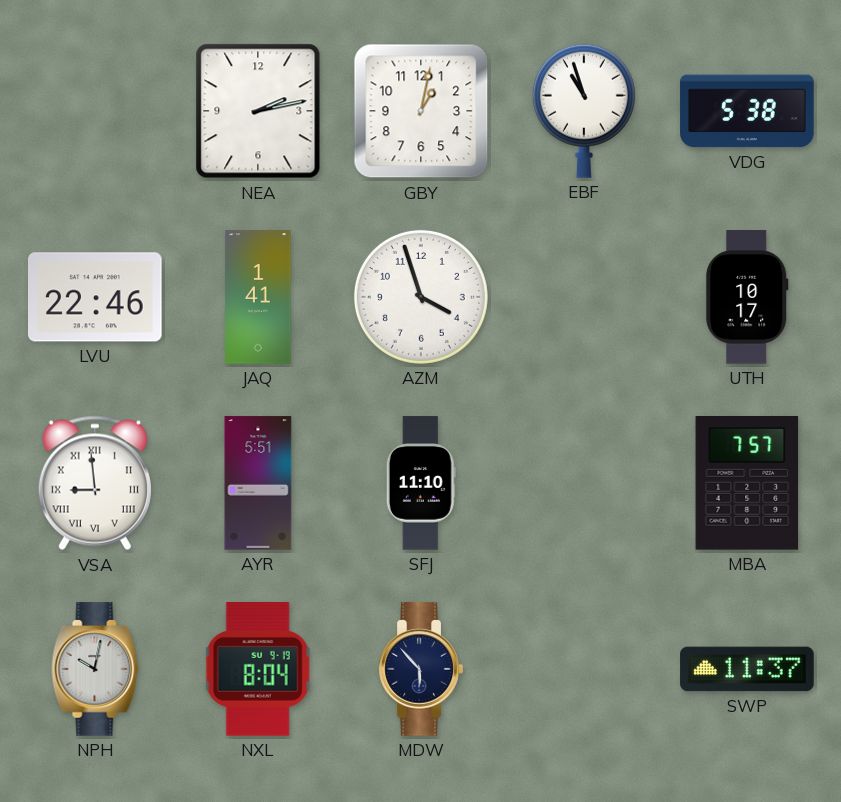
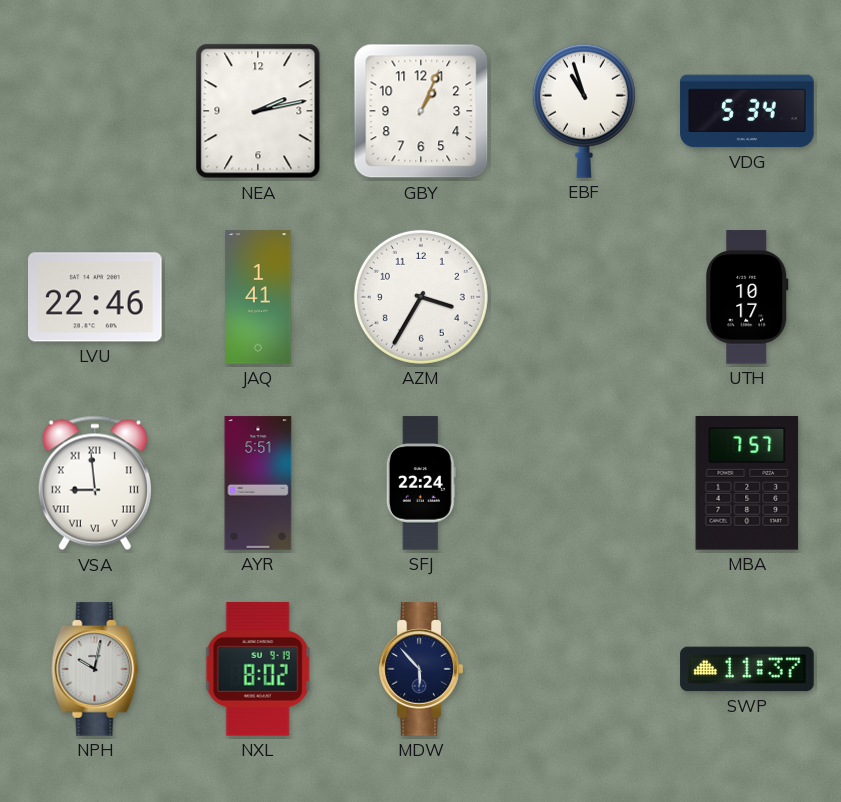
GBY: 1:02 -> 1:04
VDG: 5:38 -> 5:34
AZM: 3:57 -> 3:35
SFJ: 11:10 -> 22:24
NXL: 8:04 -> 8:02
